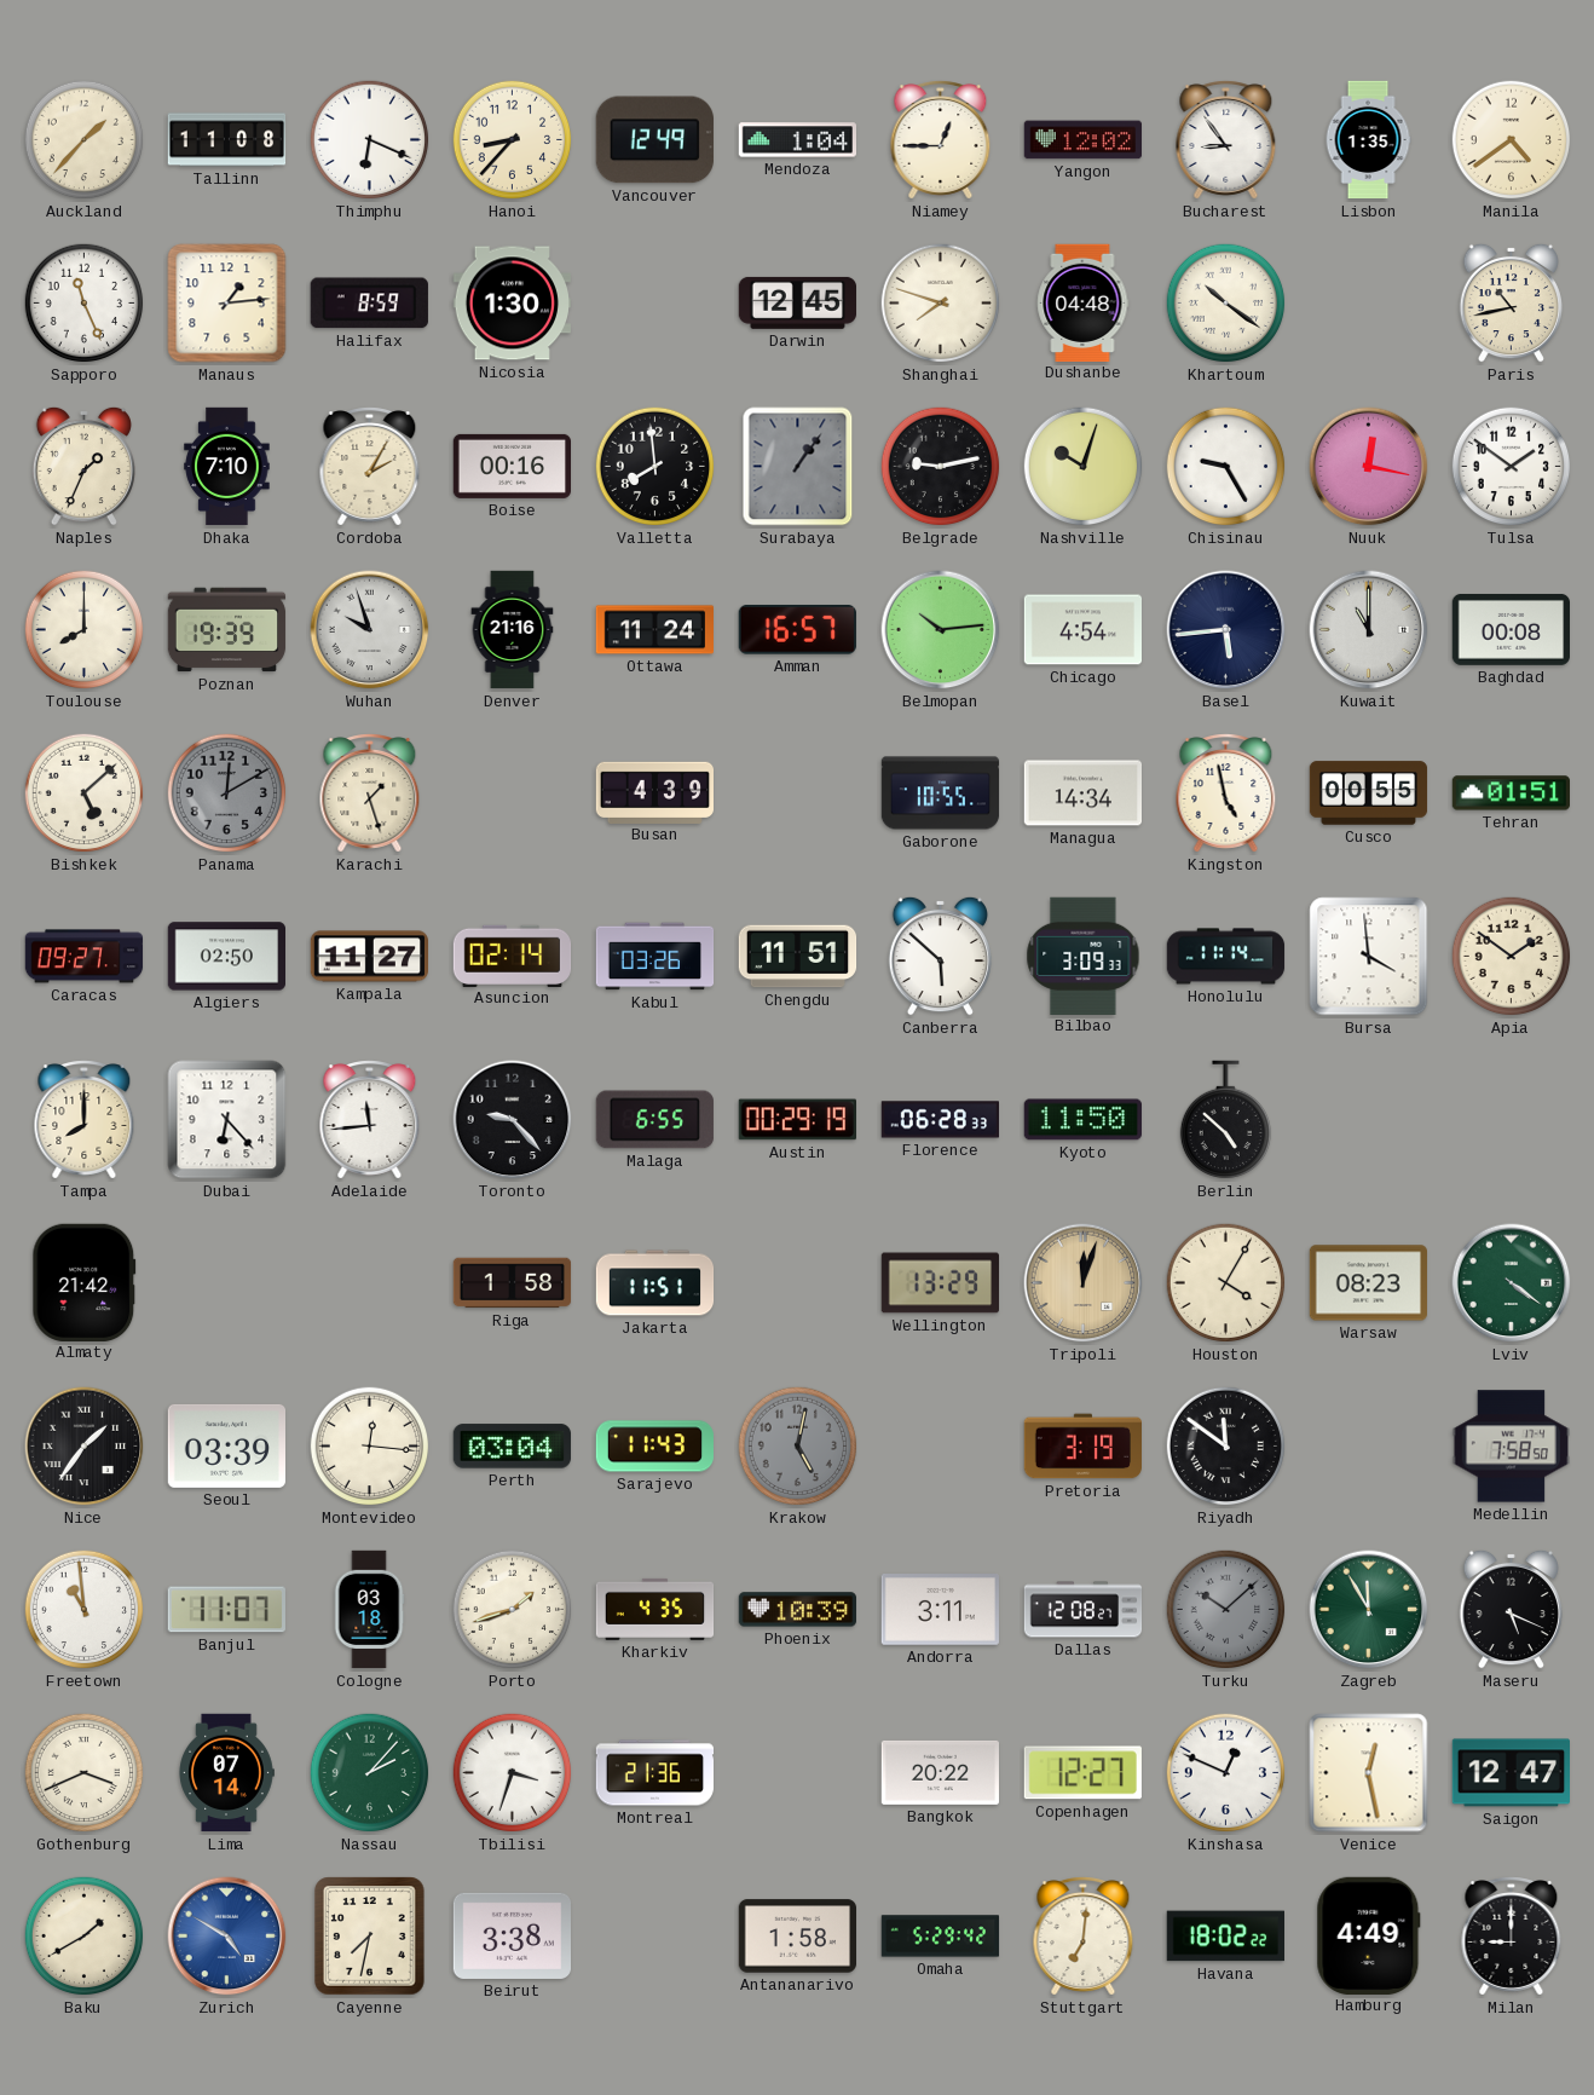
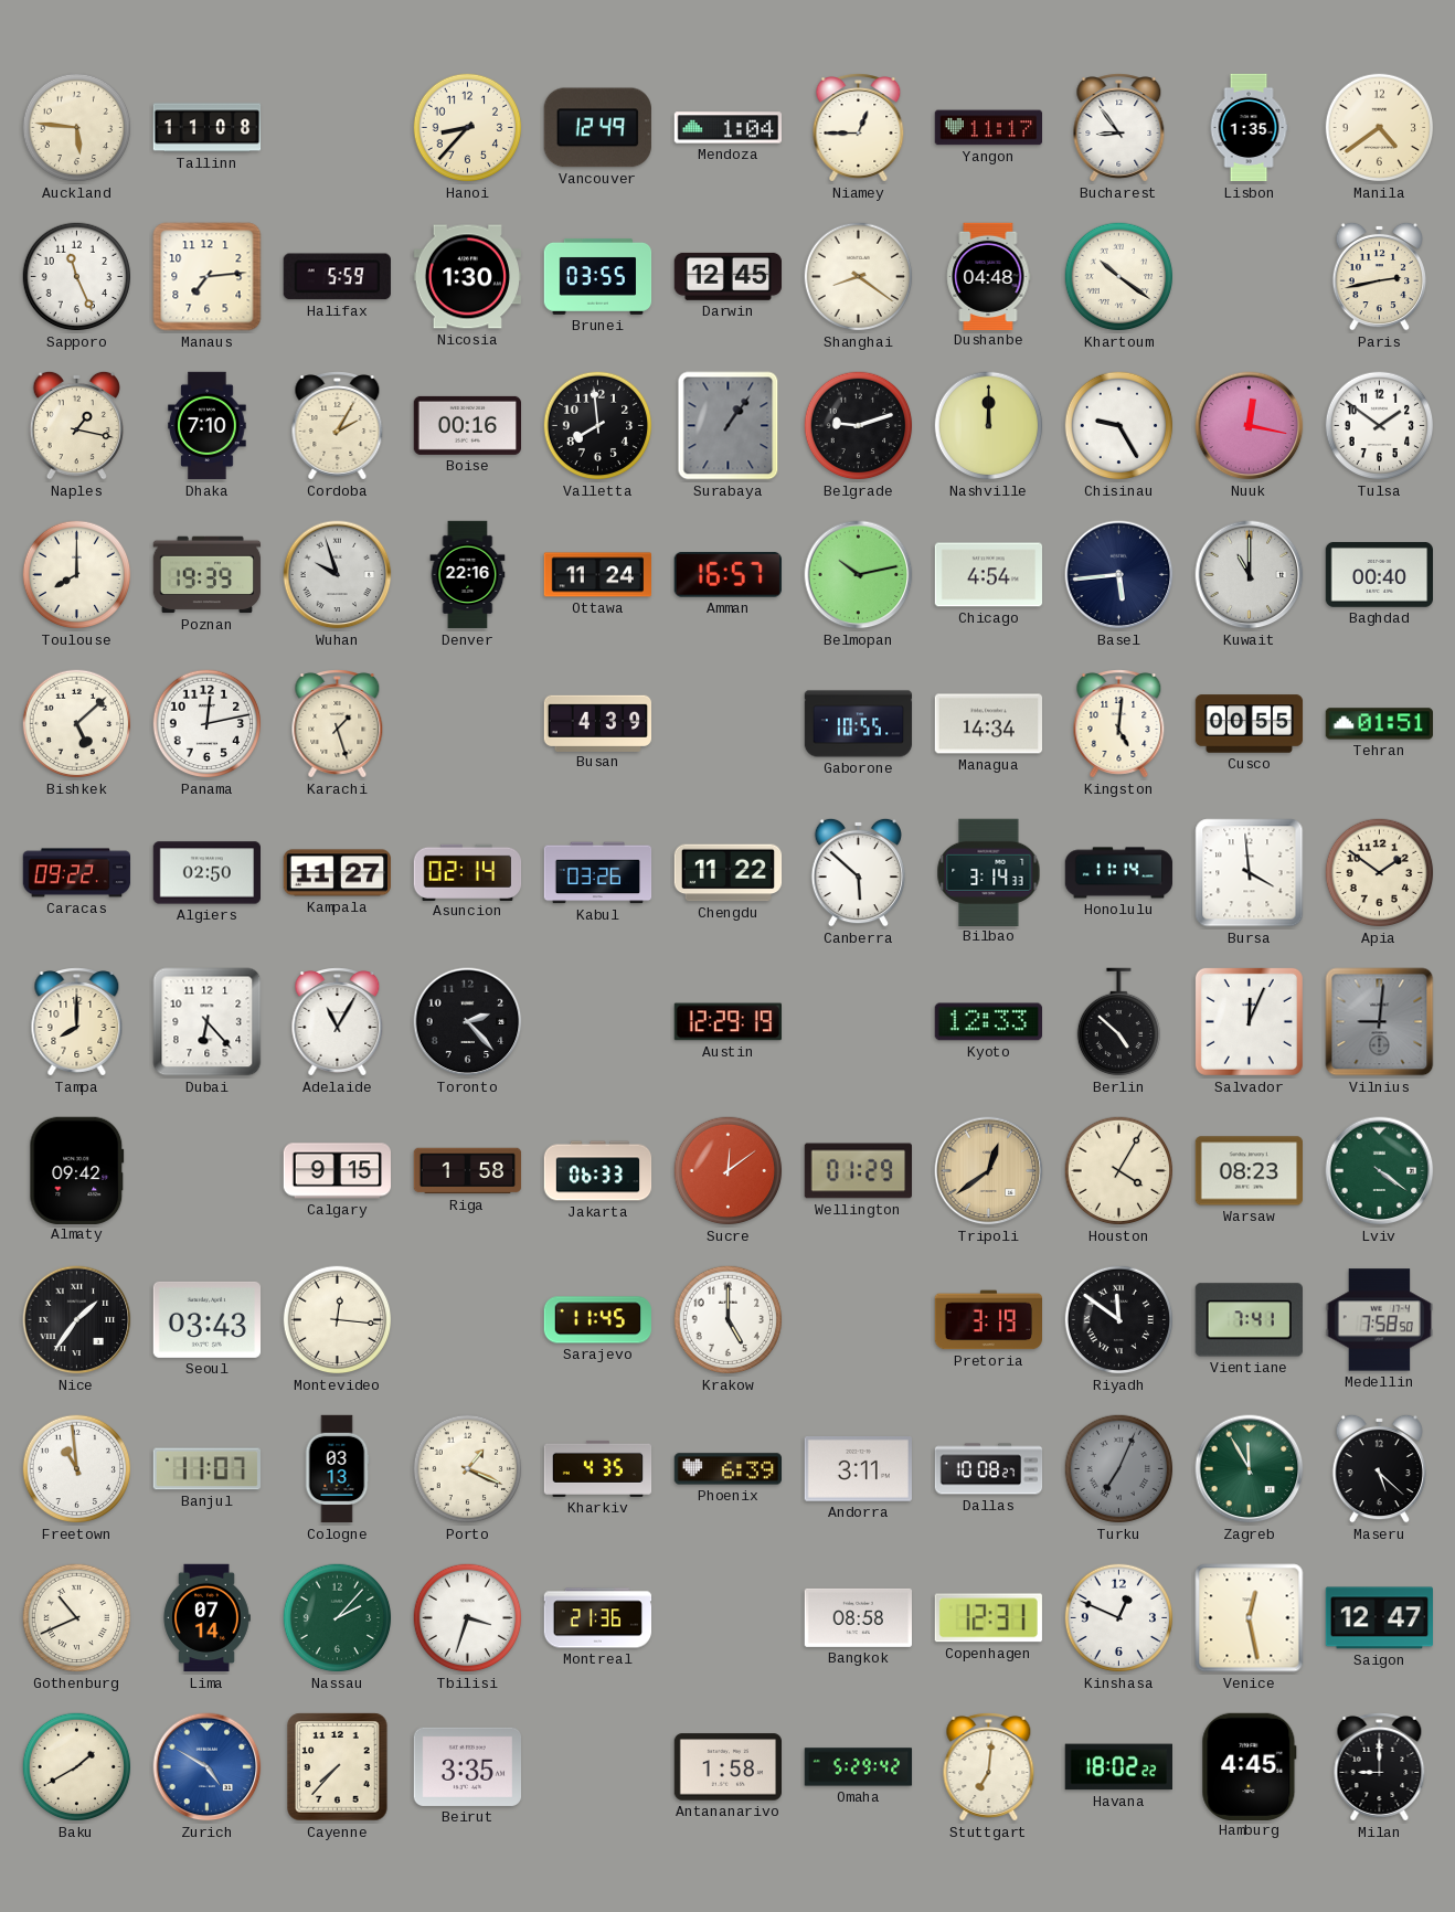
Auckland: 1:37 -> 5:46
Thimphu: 6:19 -> none
Yangon: 12:02 -> 11:17
Manaus: 1:14 -> 7:14
Halifax: 8:59 -> 5:59
Brunei: none -> 03:55
Shanghai: 7:48 -> 8:21
Paris: 10:43 -> 2:43
Naples: 1:34 -> 1:17
Belgrade: 9:13 -> 9:12
Nashville: 10:03 -> 12:00
Denver: 21:16 -> 22:16
Belmopan: 10:14 -> 10:13
Baghdad: 00:08 -> 00:40
Panama: 12:10 -> 12:13
Panama dial: grey -> white
Kingston: 4:58 -> 5:01
Caracas: 09:27 -> 09:22
Chengdu: 11:51 -> 11:22
Bilbao: 3:09 -> 3:14
Adelaide: 11:44 -> 11:05
Toronto: 9:23 -> 2:23
Malaga: 6:55 -> none
Austin: 00:29 -> 12:29
Florence: 06:28 -> none
Kyoto: 11:50 -> 12:33
Salvador: none -> 12:04
Vilnius: none -> 9:01
Almaty: 21:42 -> 09:42
Calgary: none -> 9:15
Jakarta: 11:51 -> 06:33
Sucre: none -> 12:09
Wellington: 13:29 -> 01:29
Tripoli: 12:03 -> 12:39
Seoul: 03:39 -> 03:43
Perth: 03:04 -> none
Sarajevo: 11:43 -> 11:45
Krakow: 5:02 -> 5:00
Krakow dial: grey -> white
Vientiane: none -> 7:41
Cologne: 03:18 -> 03:13
Porto: 1:42 -> 1:19
Phoenix: 10:39 -> 6:39
Dallas: 12:08 -> 10:08
Turku: 10:08 -> 7:04
Maseru: 5:19 -> 5:22
Gothenburg: 3:41 -> 10:41
Bangkok: 20:22 -> 08:58
Copenhagen: 12:27 -> 12:31
Cayenne: 7:32 -> 7:37
Beirut: 3:38 -> 3:35
Hamburg: 4:49 -> 4:45
